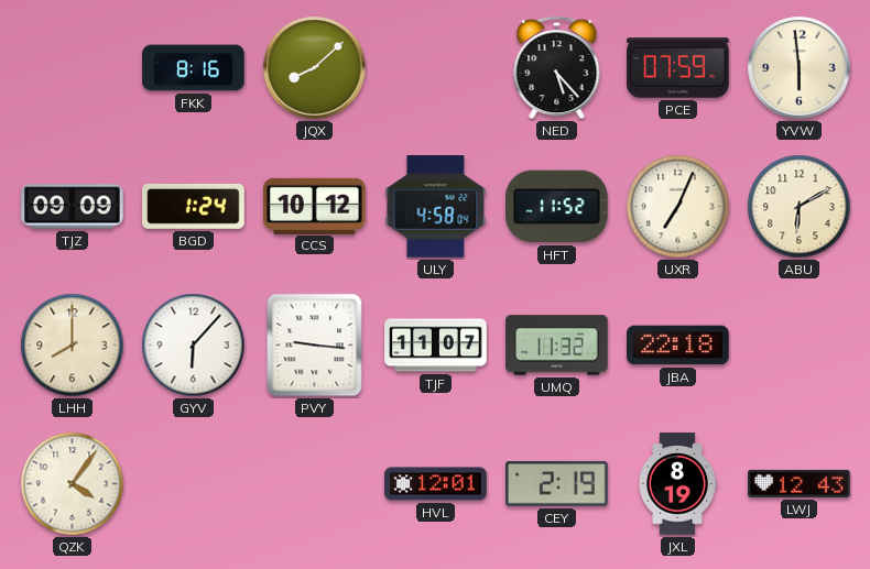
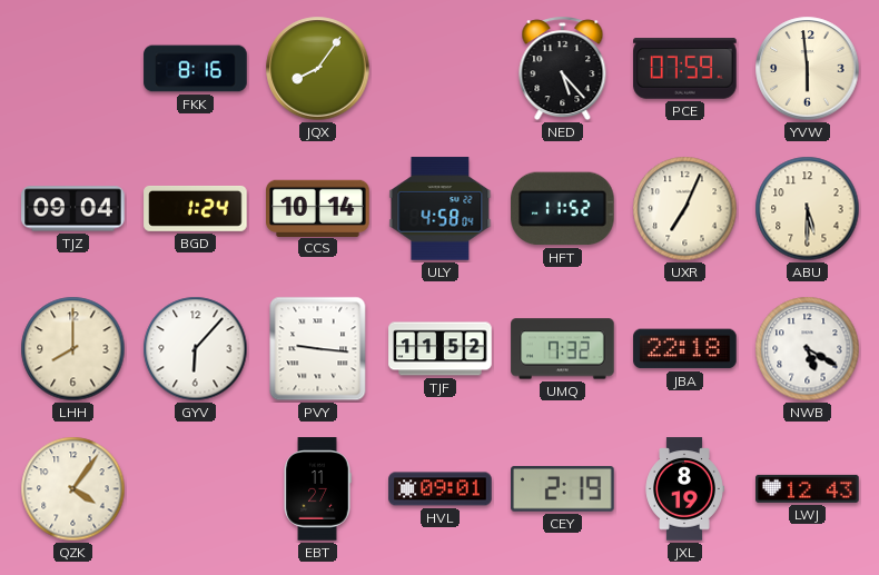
JQX: 8:08 -> 8:06
TJZ: 09:09 -> 09:04
CCS: 10:12 -> 10:14
ABU: 6:10 -> 5:30
TJF: 11:07 -> 11:52
UMQ: 11:32 -> 7:32
NWB: none -> 5:20
EBT: none -> 11:27
HVL: 12:01 -> 09:01
